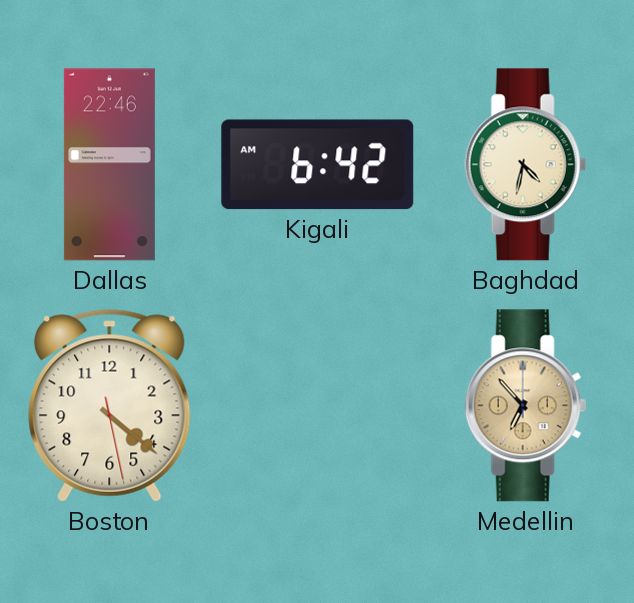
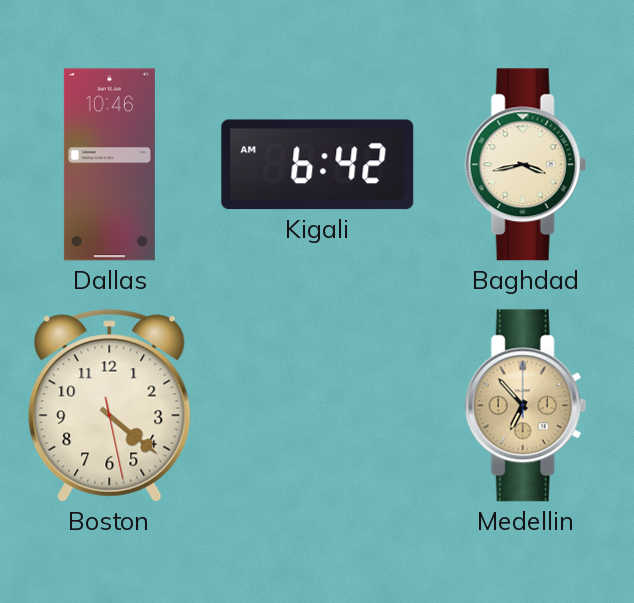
Dallas: 22:46 -> 10:46
Baghdad: 4:32 -> 3:43
